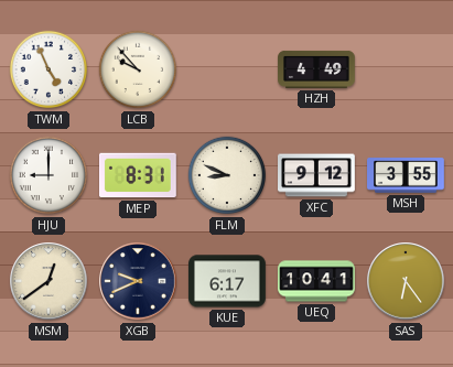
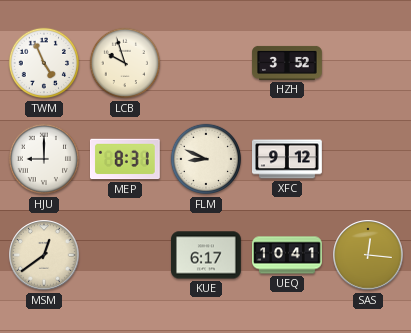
LCB: 9:53 -> 9:57
HZH: 4:49 -> 3:52
MSH: 3:55 -> none
XGB: 9:41 -> none
SAS: 6:24 -> 12:16
